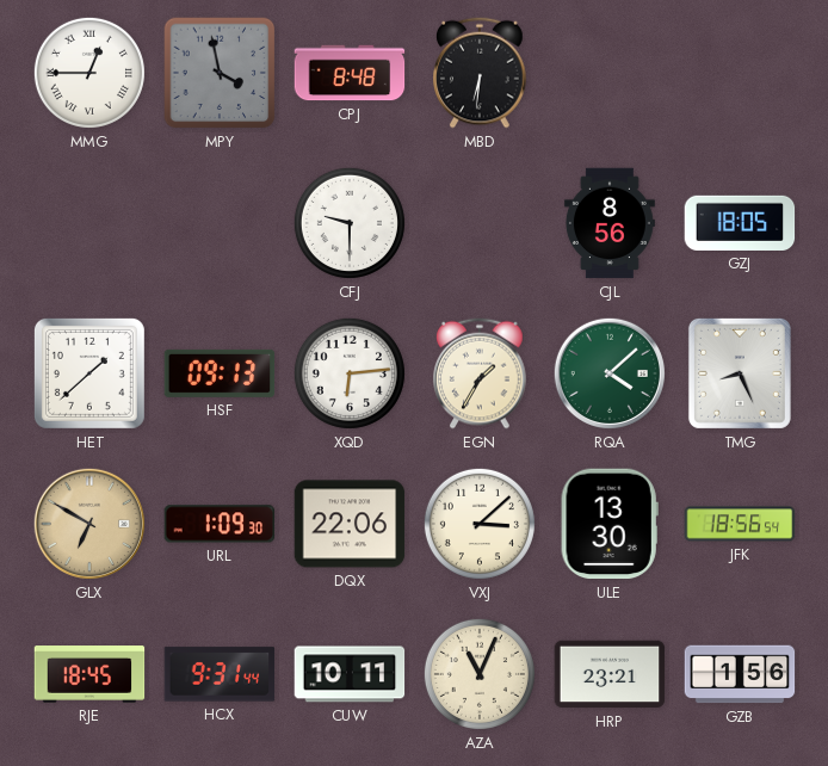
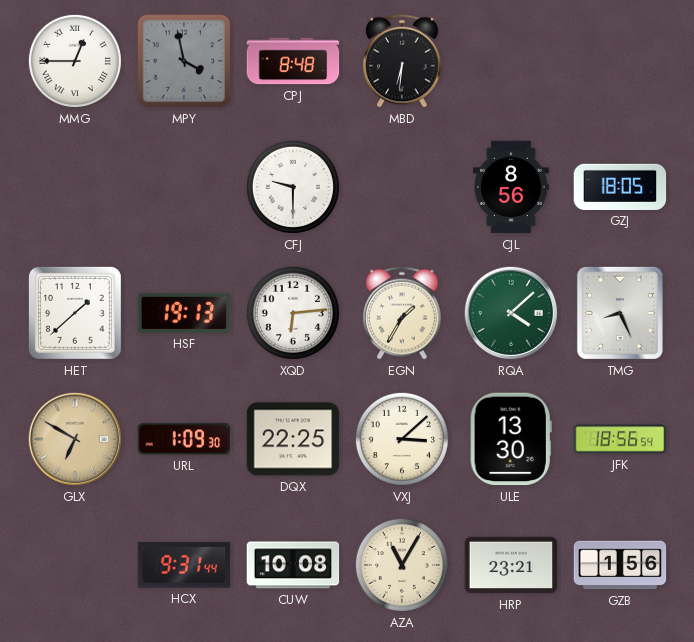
HSF: 09:13 -> 19:13
DQX: 22:06 -> 22:25
RJE: 18:45 -> none
CUW: 10:11 -> 10:08
AZA: 11:04 -> 11:05
